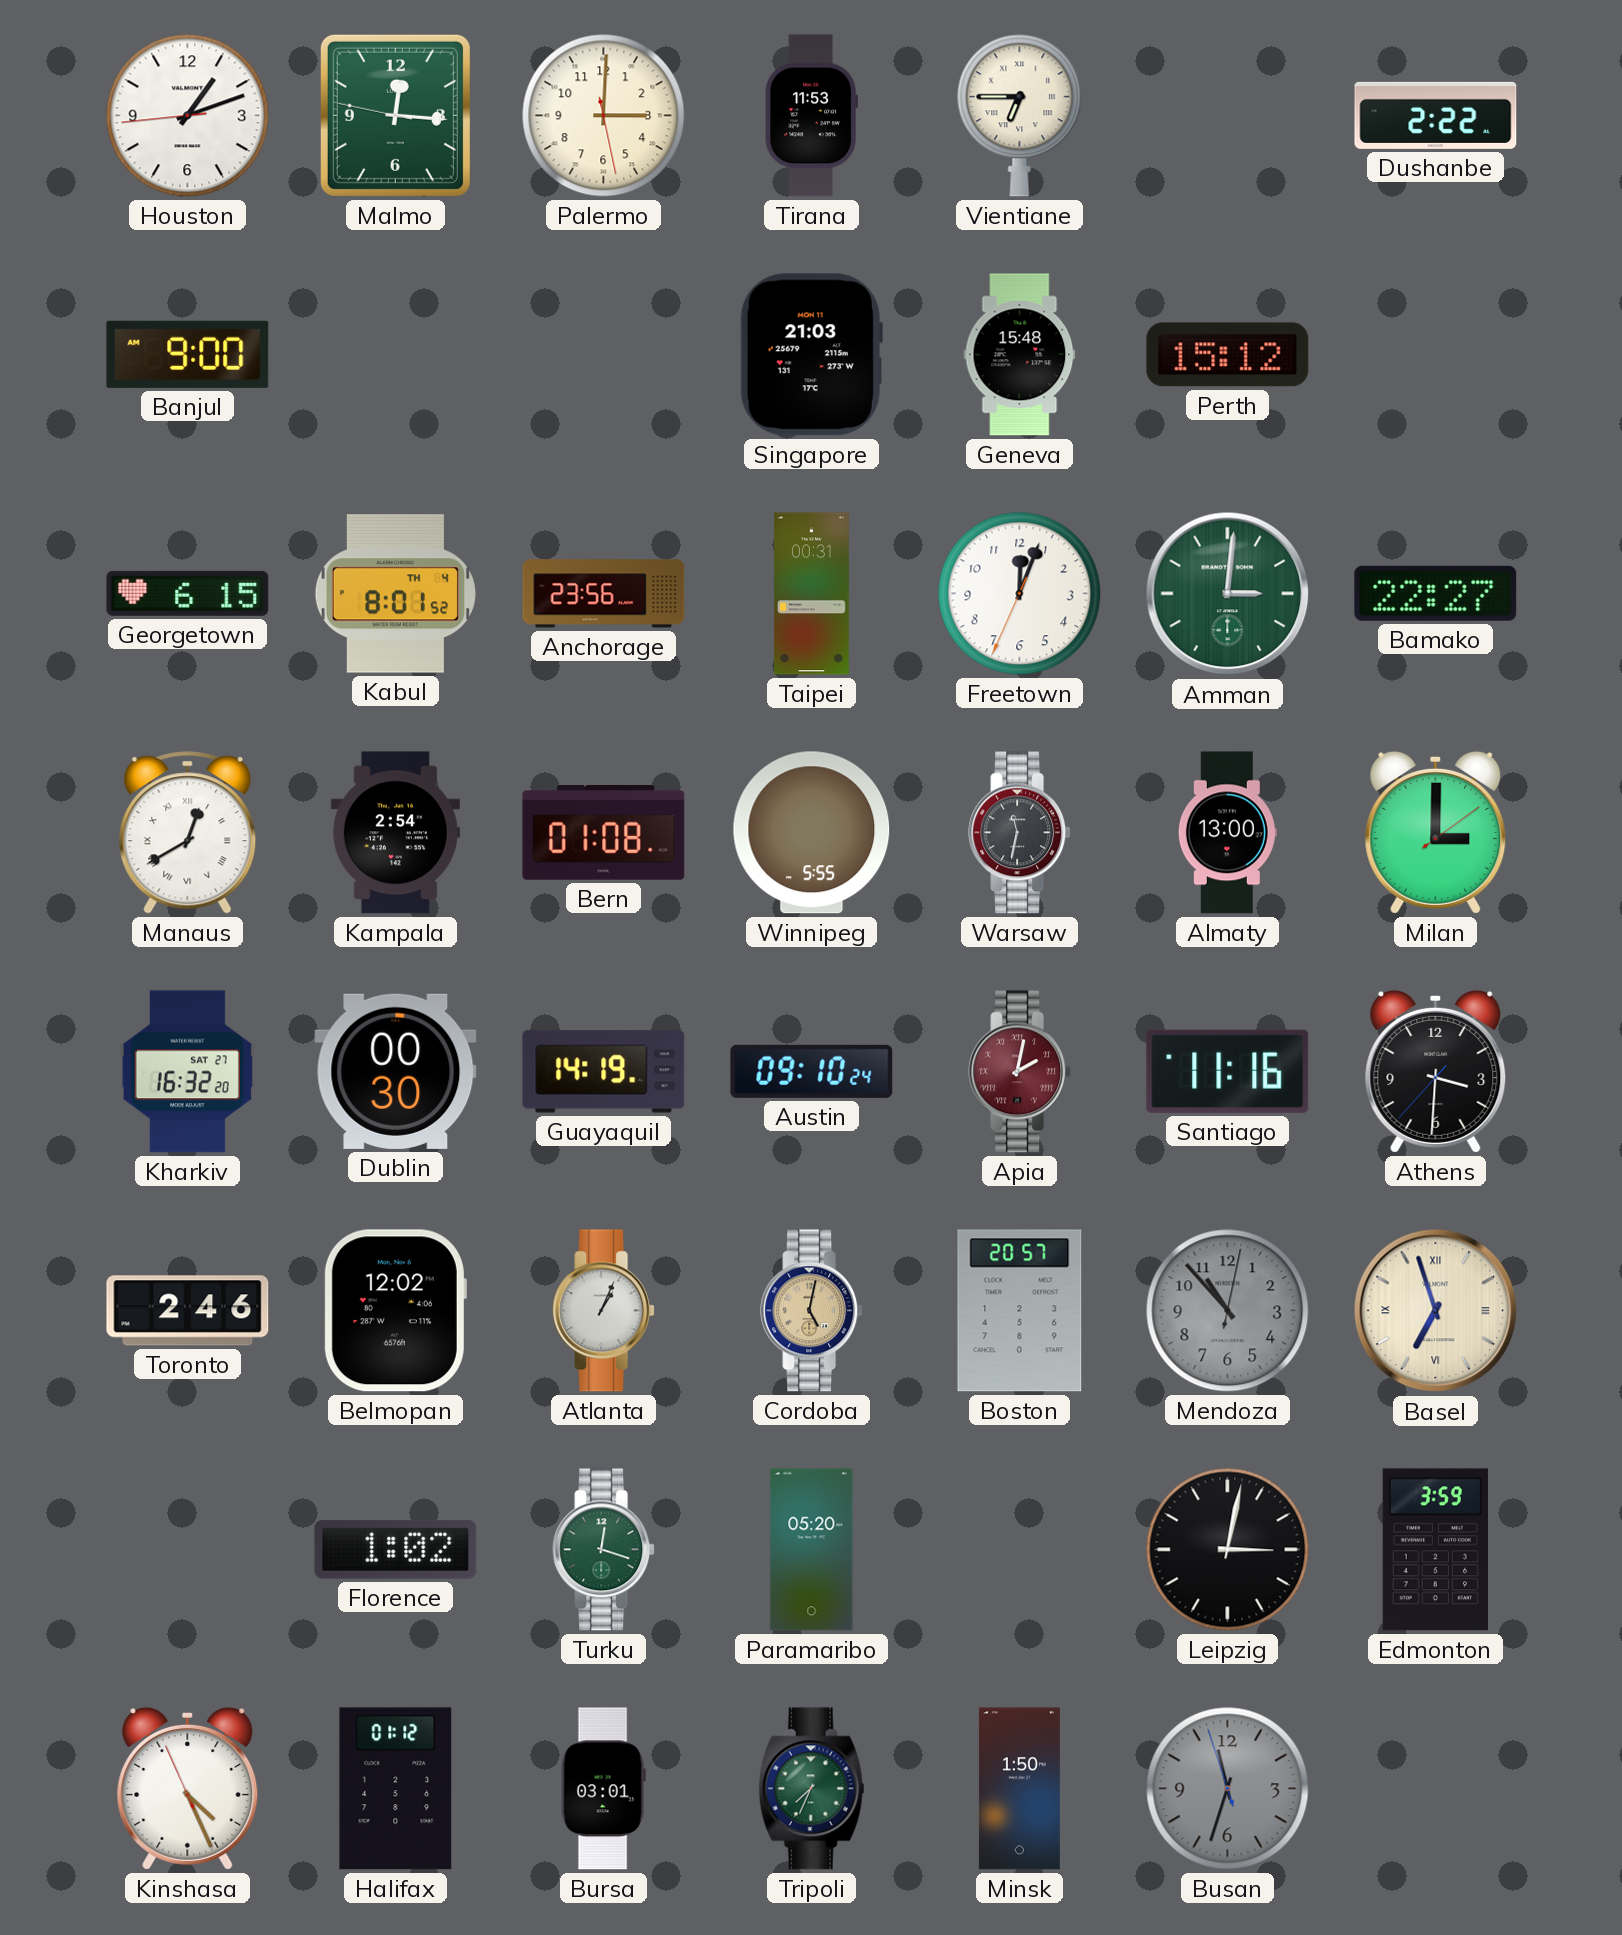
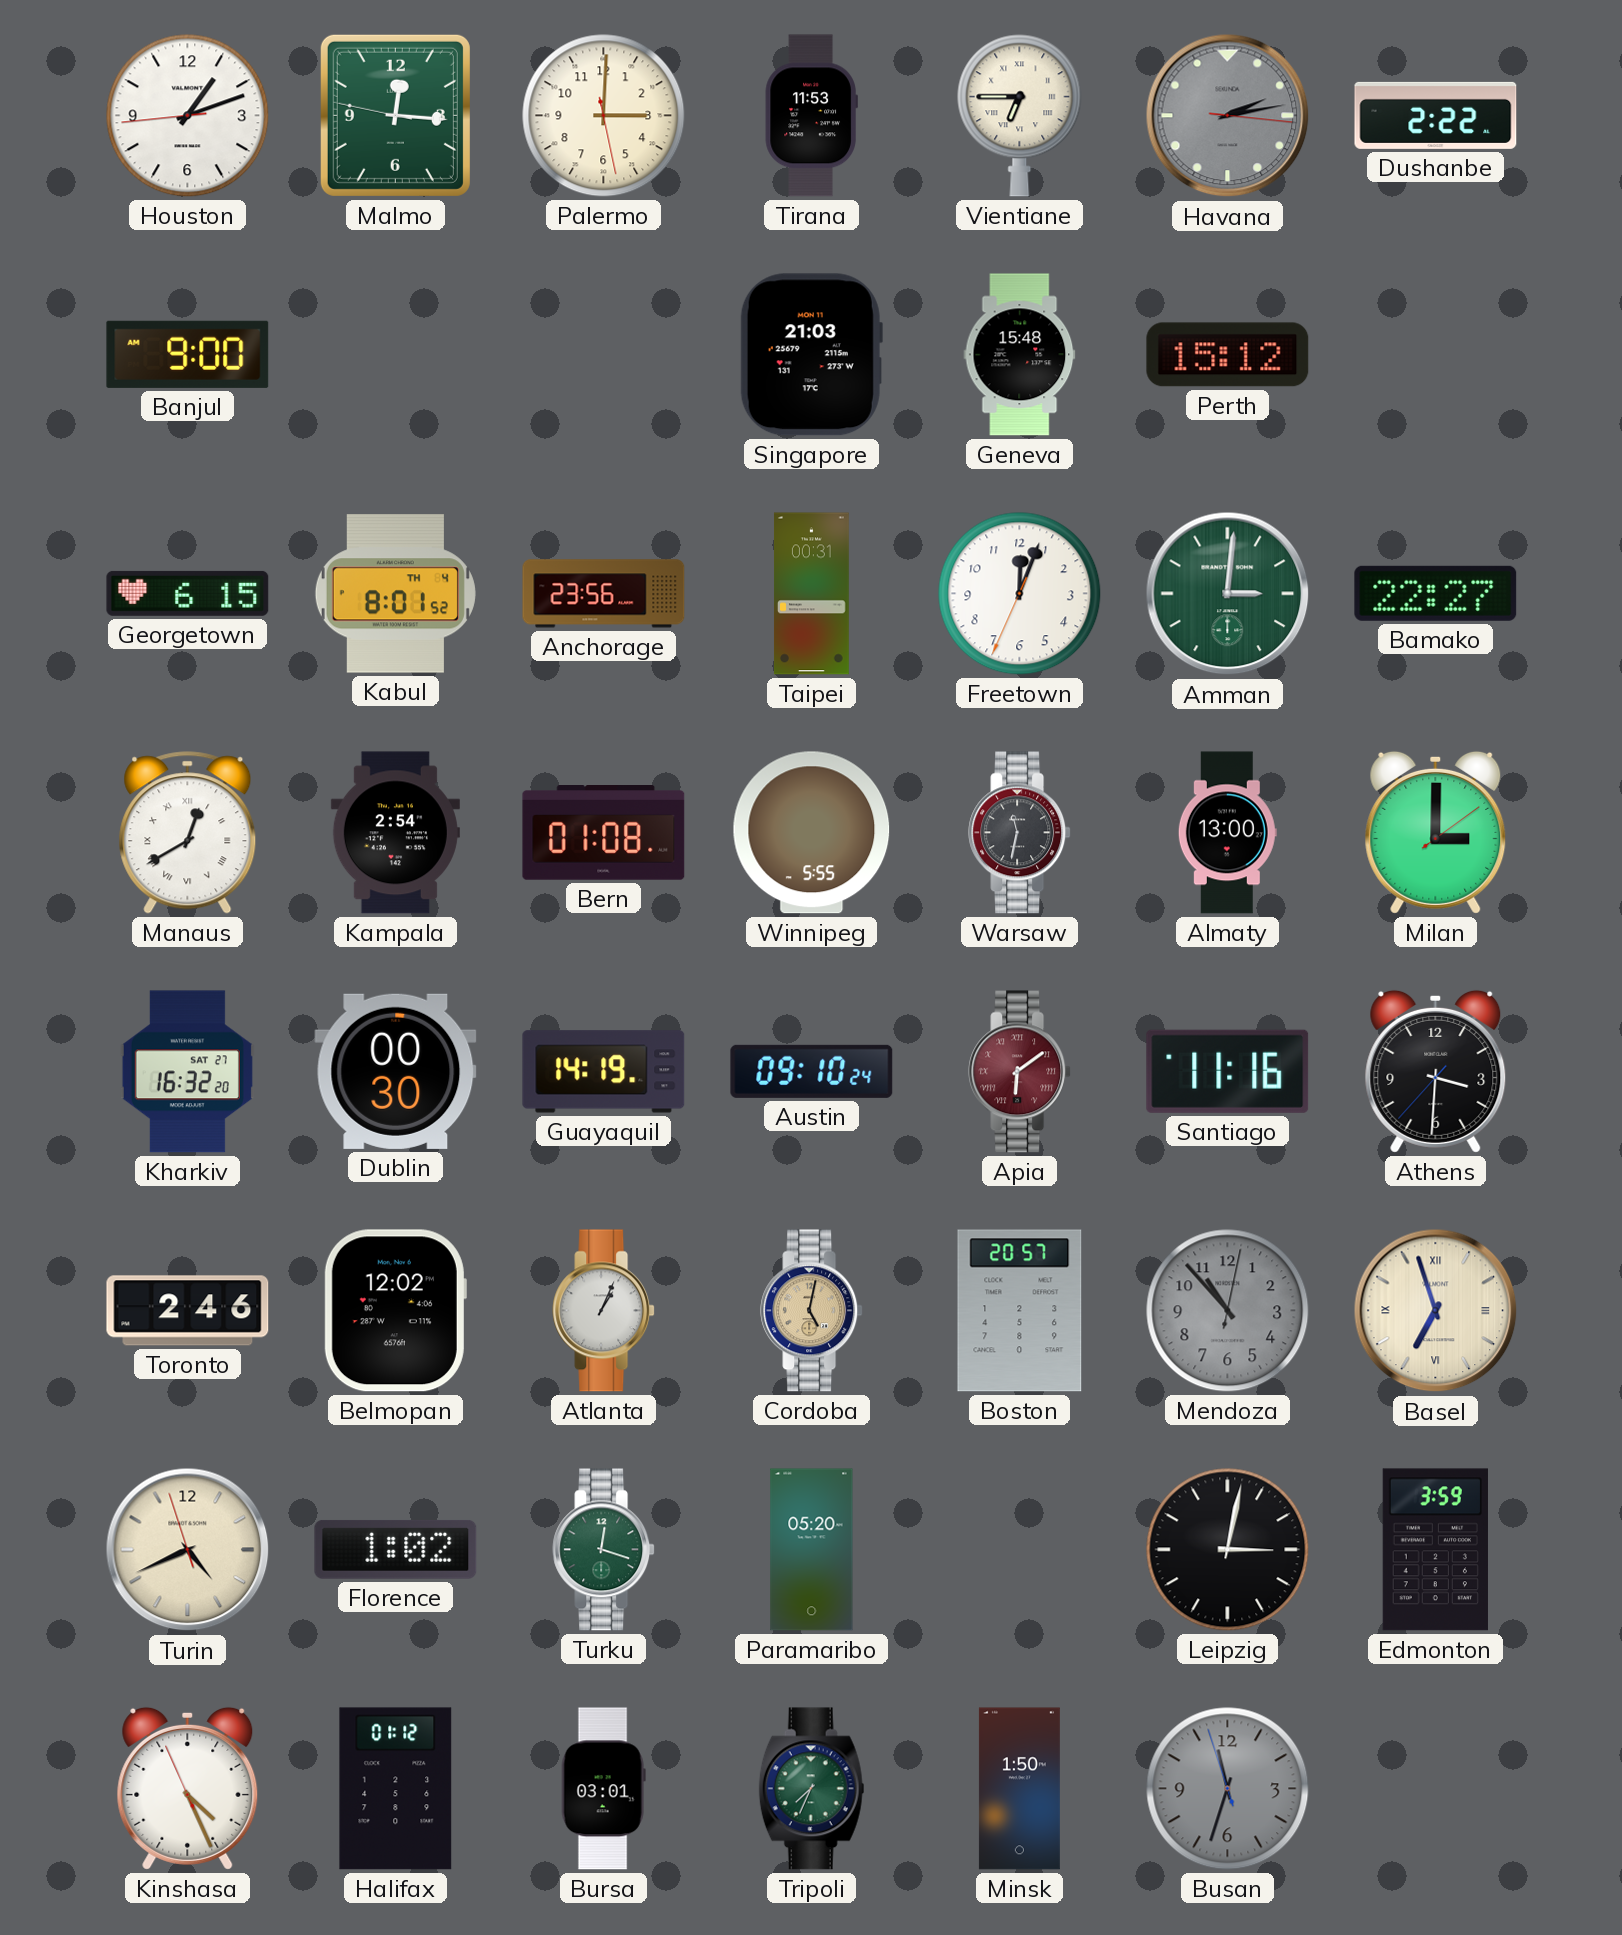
Havana: none -> 2:13
Apia: 2:02 -> 6:09
Turin: none -> 4:40
